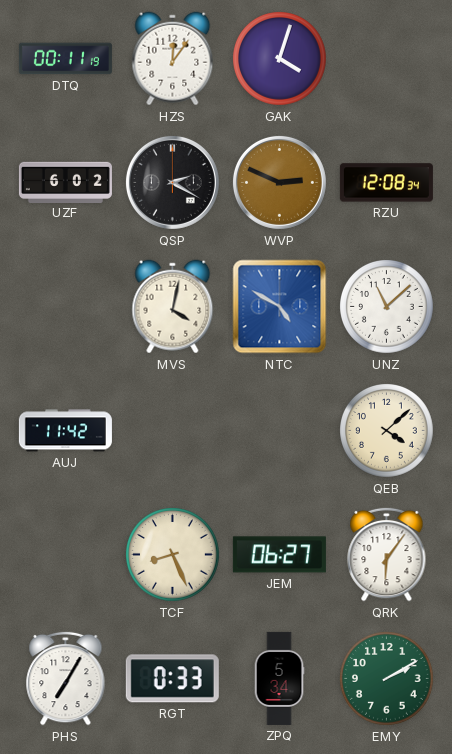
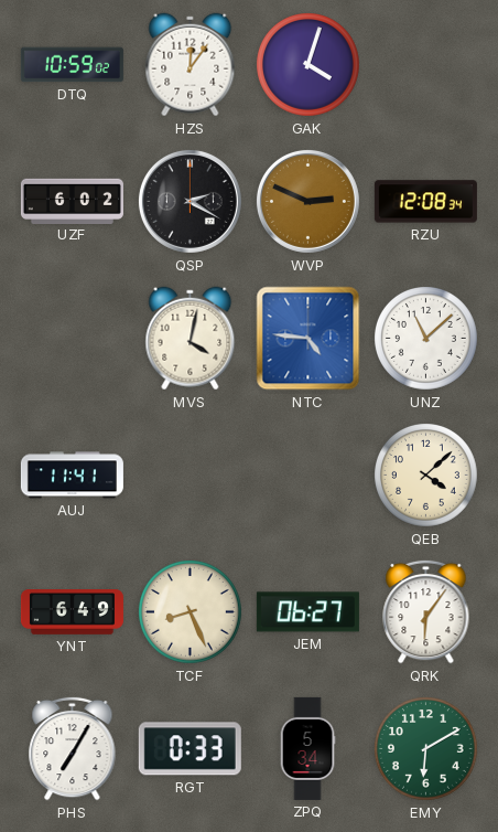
DTQ: 00:11 -> 10:59
NTC: 4:50 -> 4:46
AUJ: 11:42 -> 11:41
YNT: none -> 6:49
EMY: 2:10 -> 6:10
